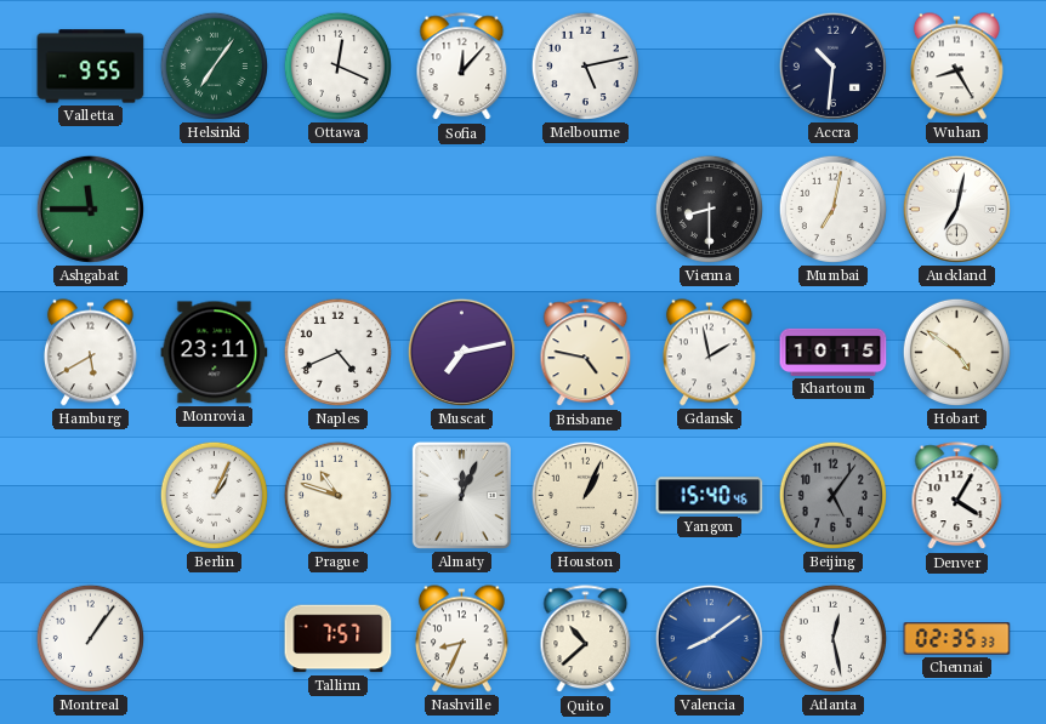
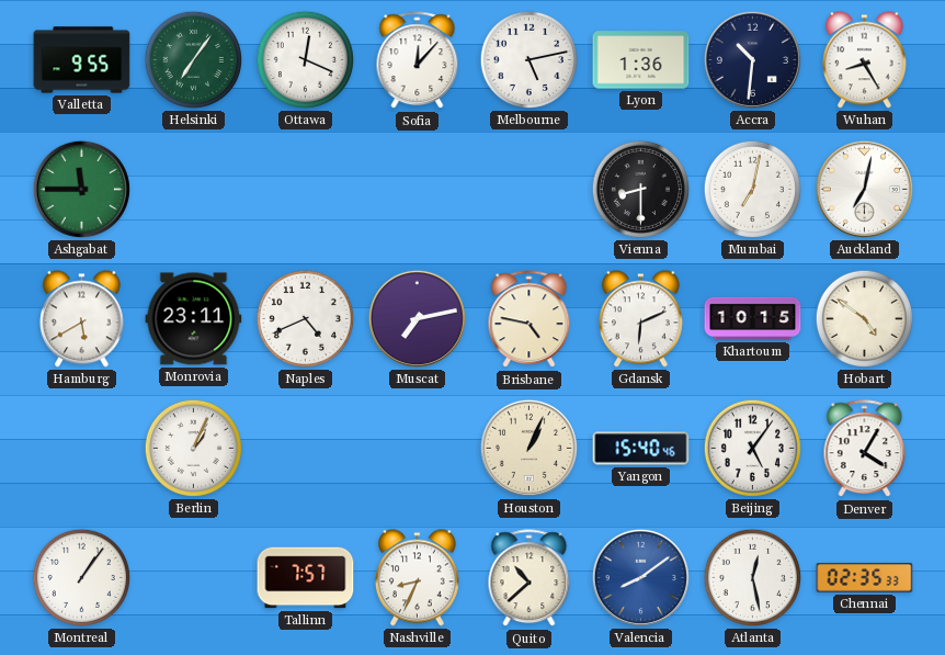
Lyon: none -> 1:36
Gdansk: 1:58 -> 6:11
Prague: 10:48 -> none
Almaty: 12:04 -> none
Beijing dial: grey -> white
